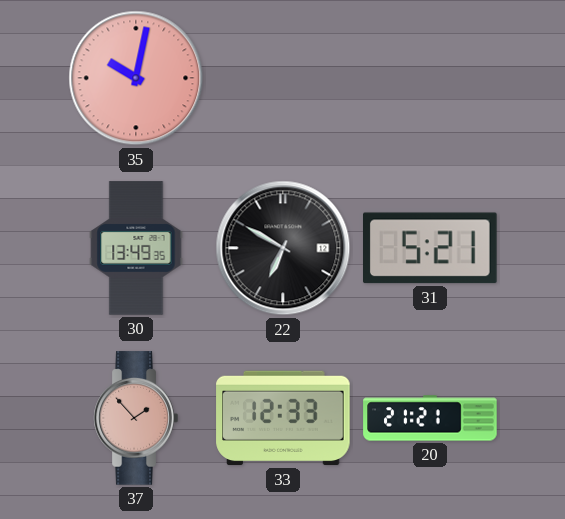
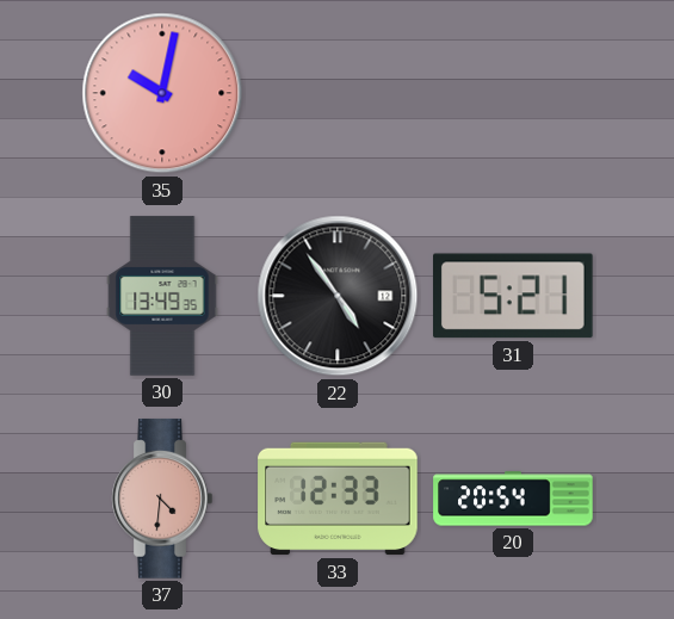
22: 6:50 -> 4:54
37: 1:53 -> 4:31
20: 21:21 -> 20:54
